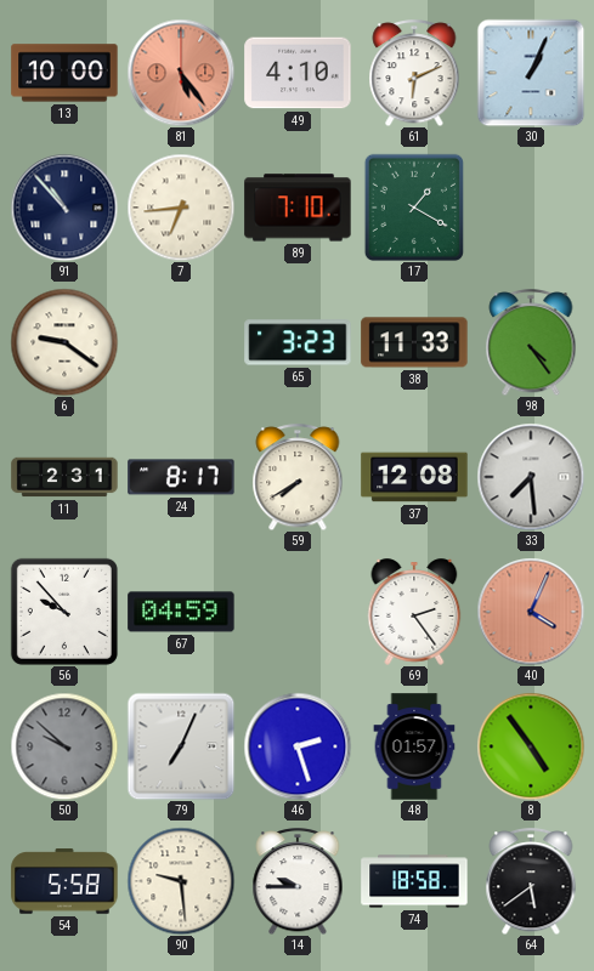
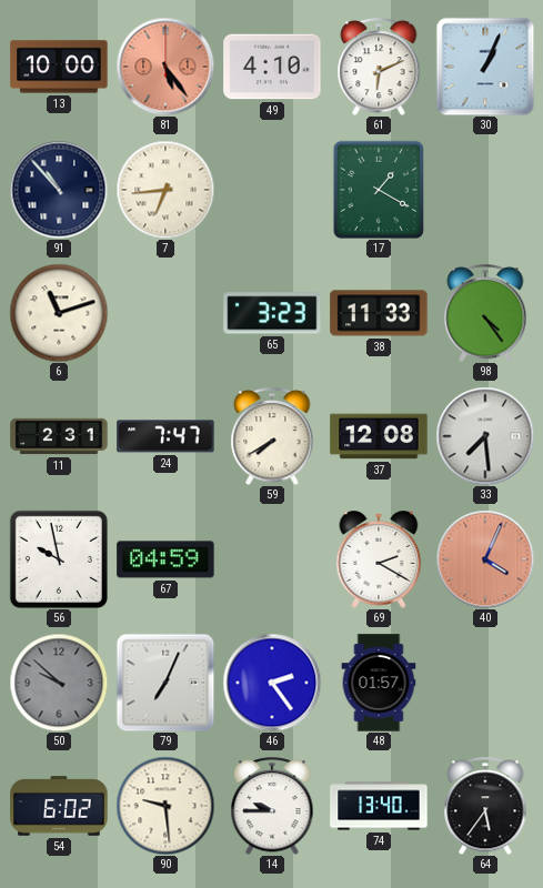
89: 7:10 -> none
6: 9:21 -> 11:12
24: 8:17 -> 7:47
56: 9:53 -> 9:58
69: 2:24 -> 2:20
46: 2:27 -> 2:24
8: 4:54 -> none
54: 5:58 -> 6:02
74: 18:58 -> 13:40
64: 5:39 -> 5:36
